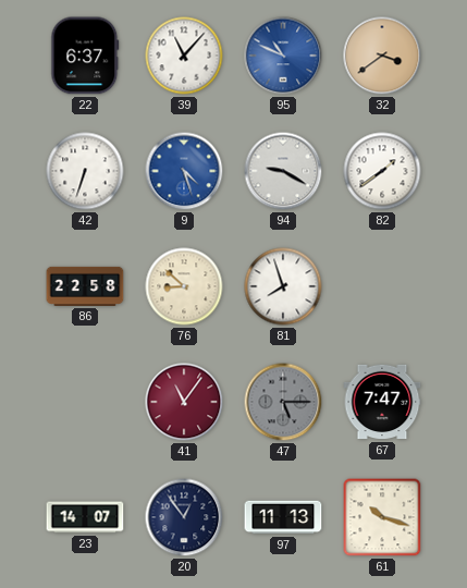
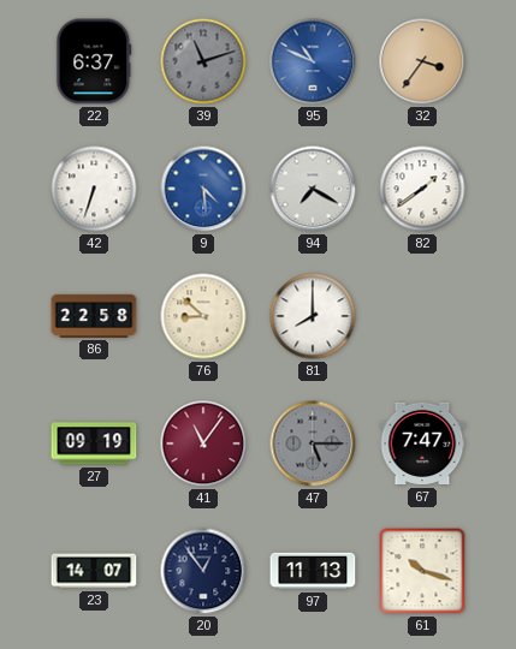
39: 11:07 -> 11:12
39 dial: white -> grey
32: 3:39 -> 3:36
9: 4:27 -> 4:29
94: 9:20 -> 7:20
81: 7:57 -> 8:00
27: none -> 09:19
